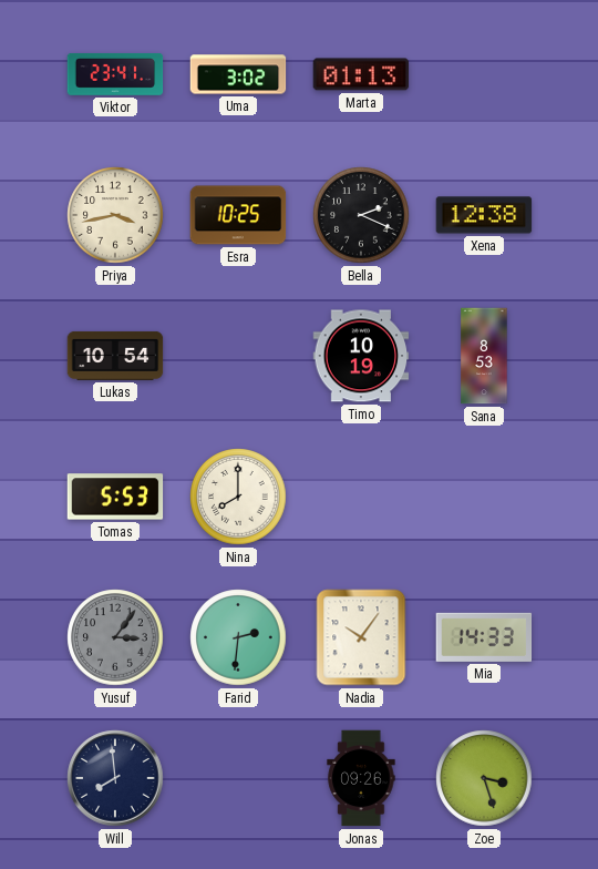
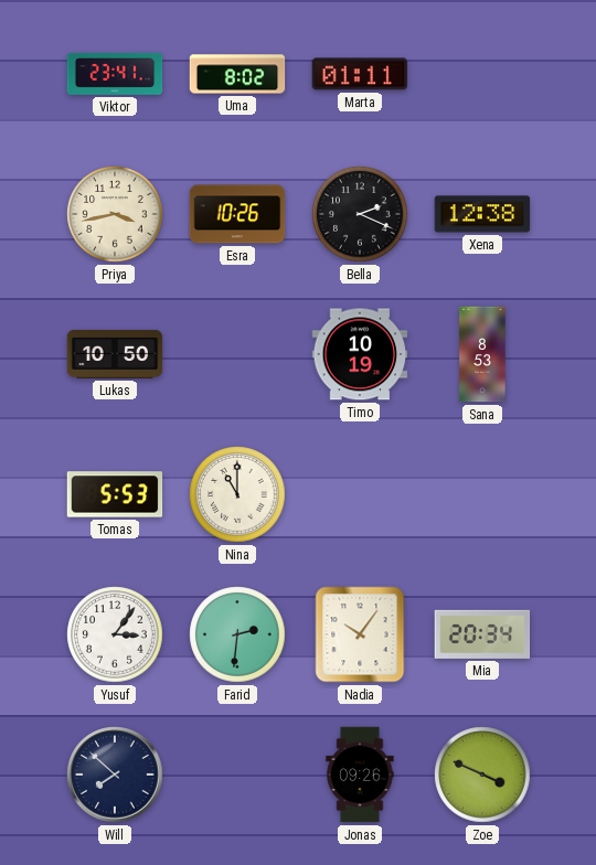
Uma: 3:02 -> 8:02
Marta: 01:13 -> 01:11
Esra: 10:25 -> 10:26
Lukas: 10:54 -> 10:50
Nina: 8:00 -> 11:00
Yusuf dial: grey -> white
Mia: 14:33 -> 20:34
Will: 7:59 -> 7:52
Zoe: 3:27 -> 3:49
